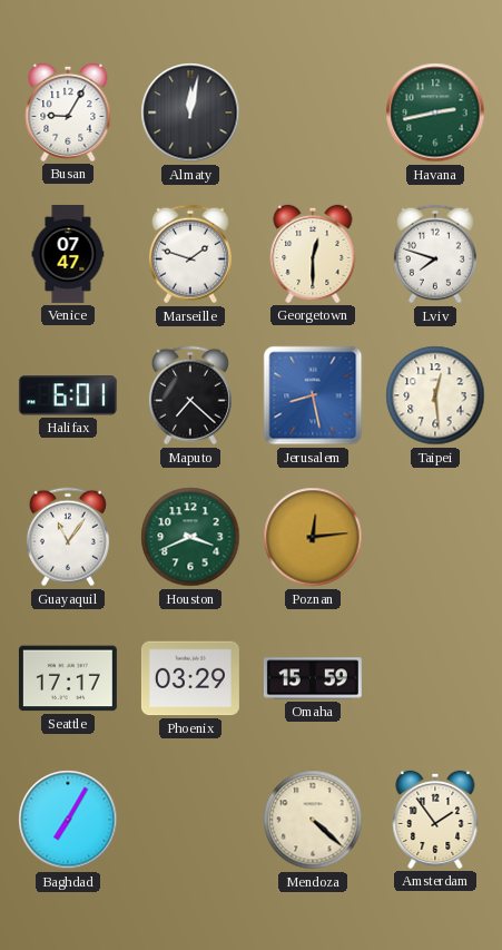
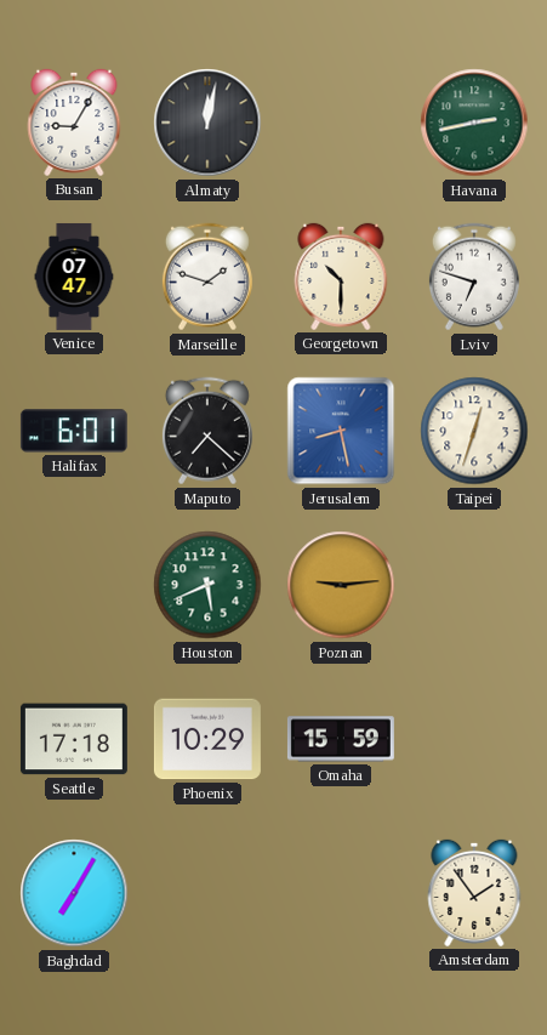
Georgetown: 12:30 -> 10:30
Lviv: 7:48 -> 6:48
Taipei: 12:29 -> 12:33
Guayaquil: 11:06 -> none
Houston: 3:41 -> 5:41
Poznan: 12:14 -> 9:14
Seattle: 17:17 -> 17:18
Phoenix: 03:29 -> 10:29
Mendoza: 4:22 -> none
